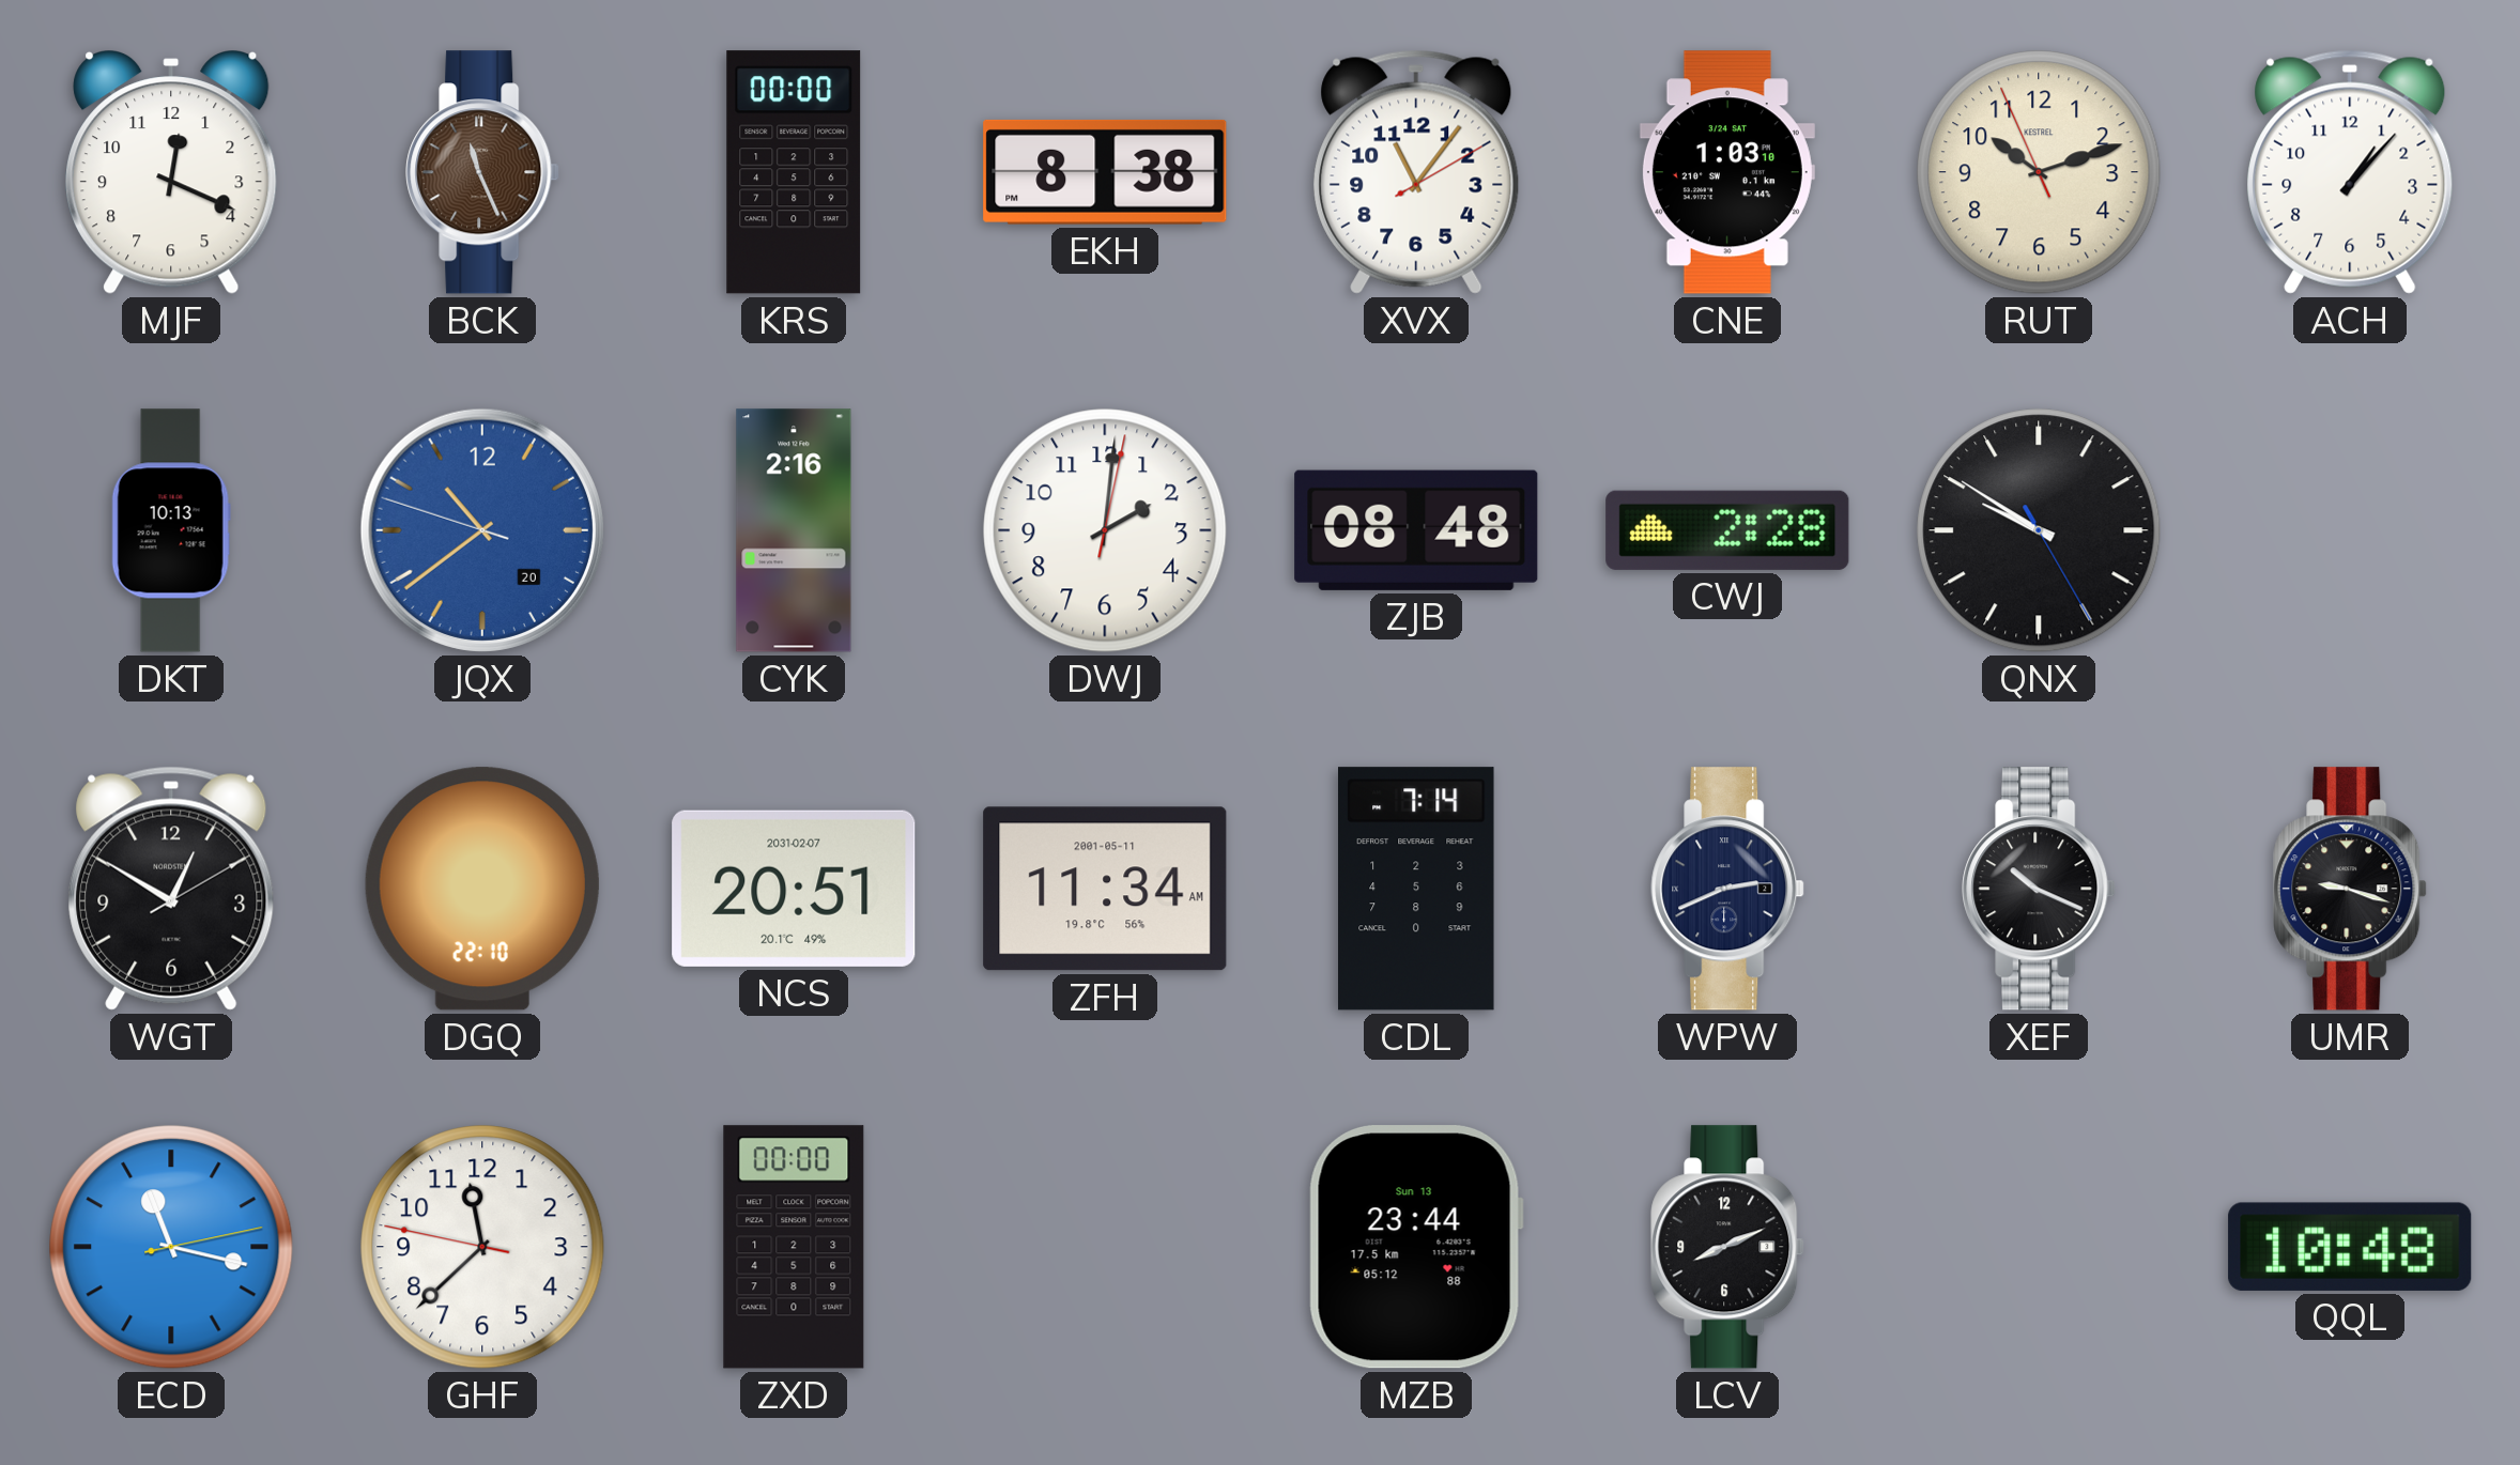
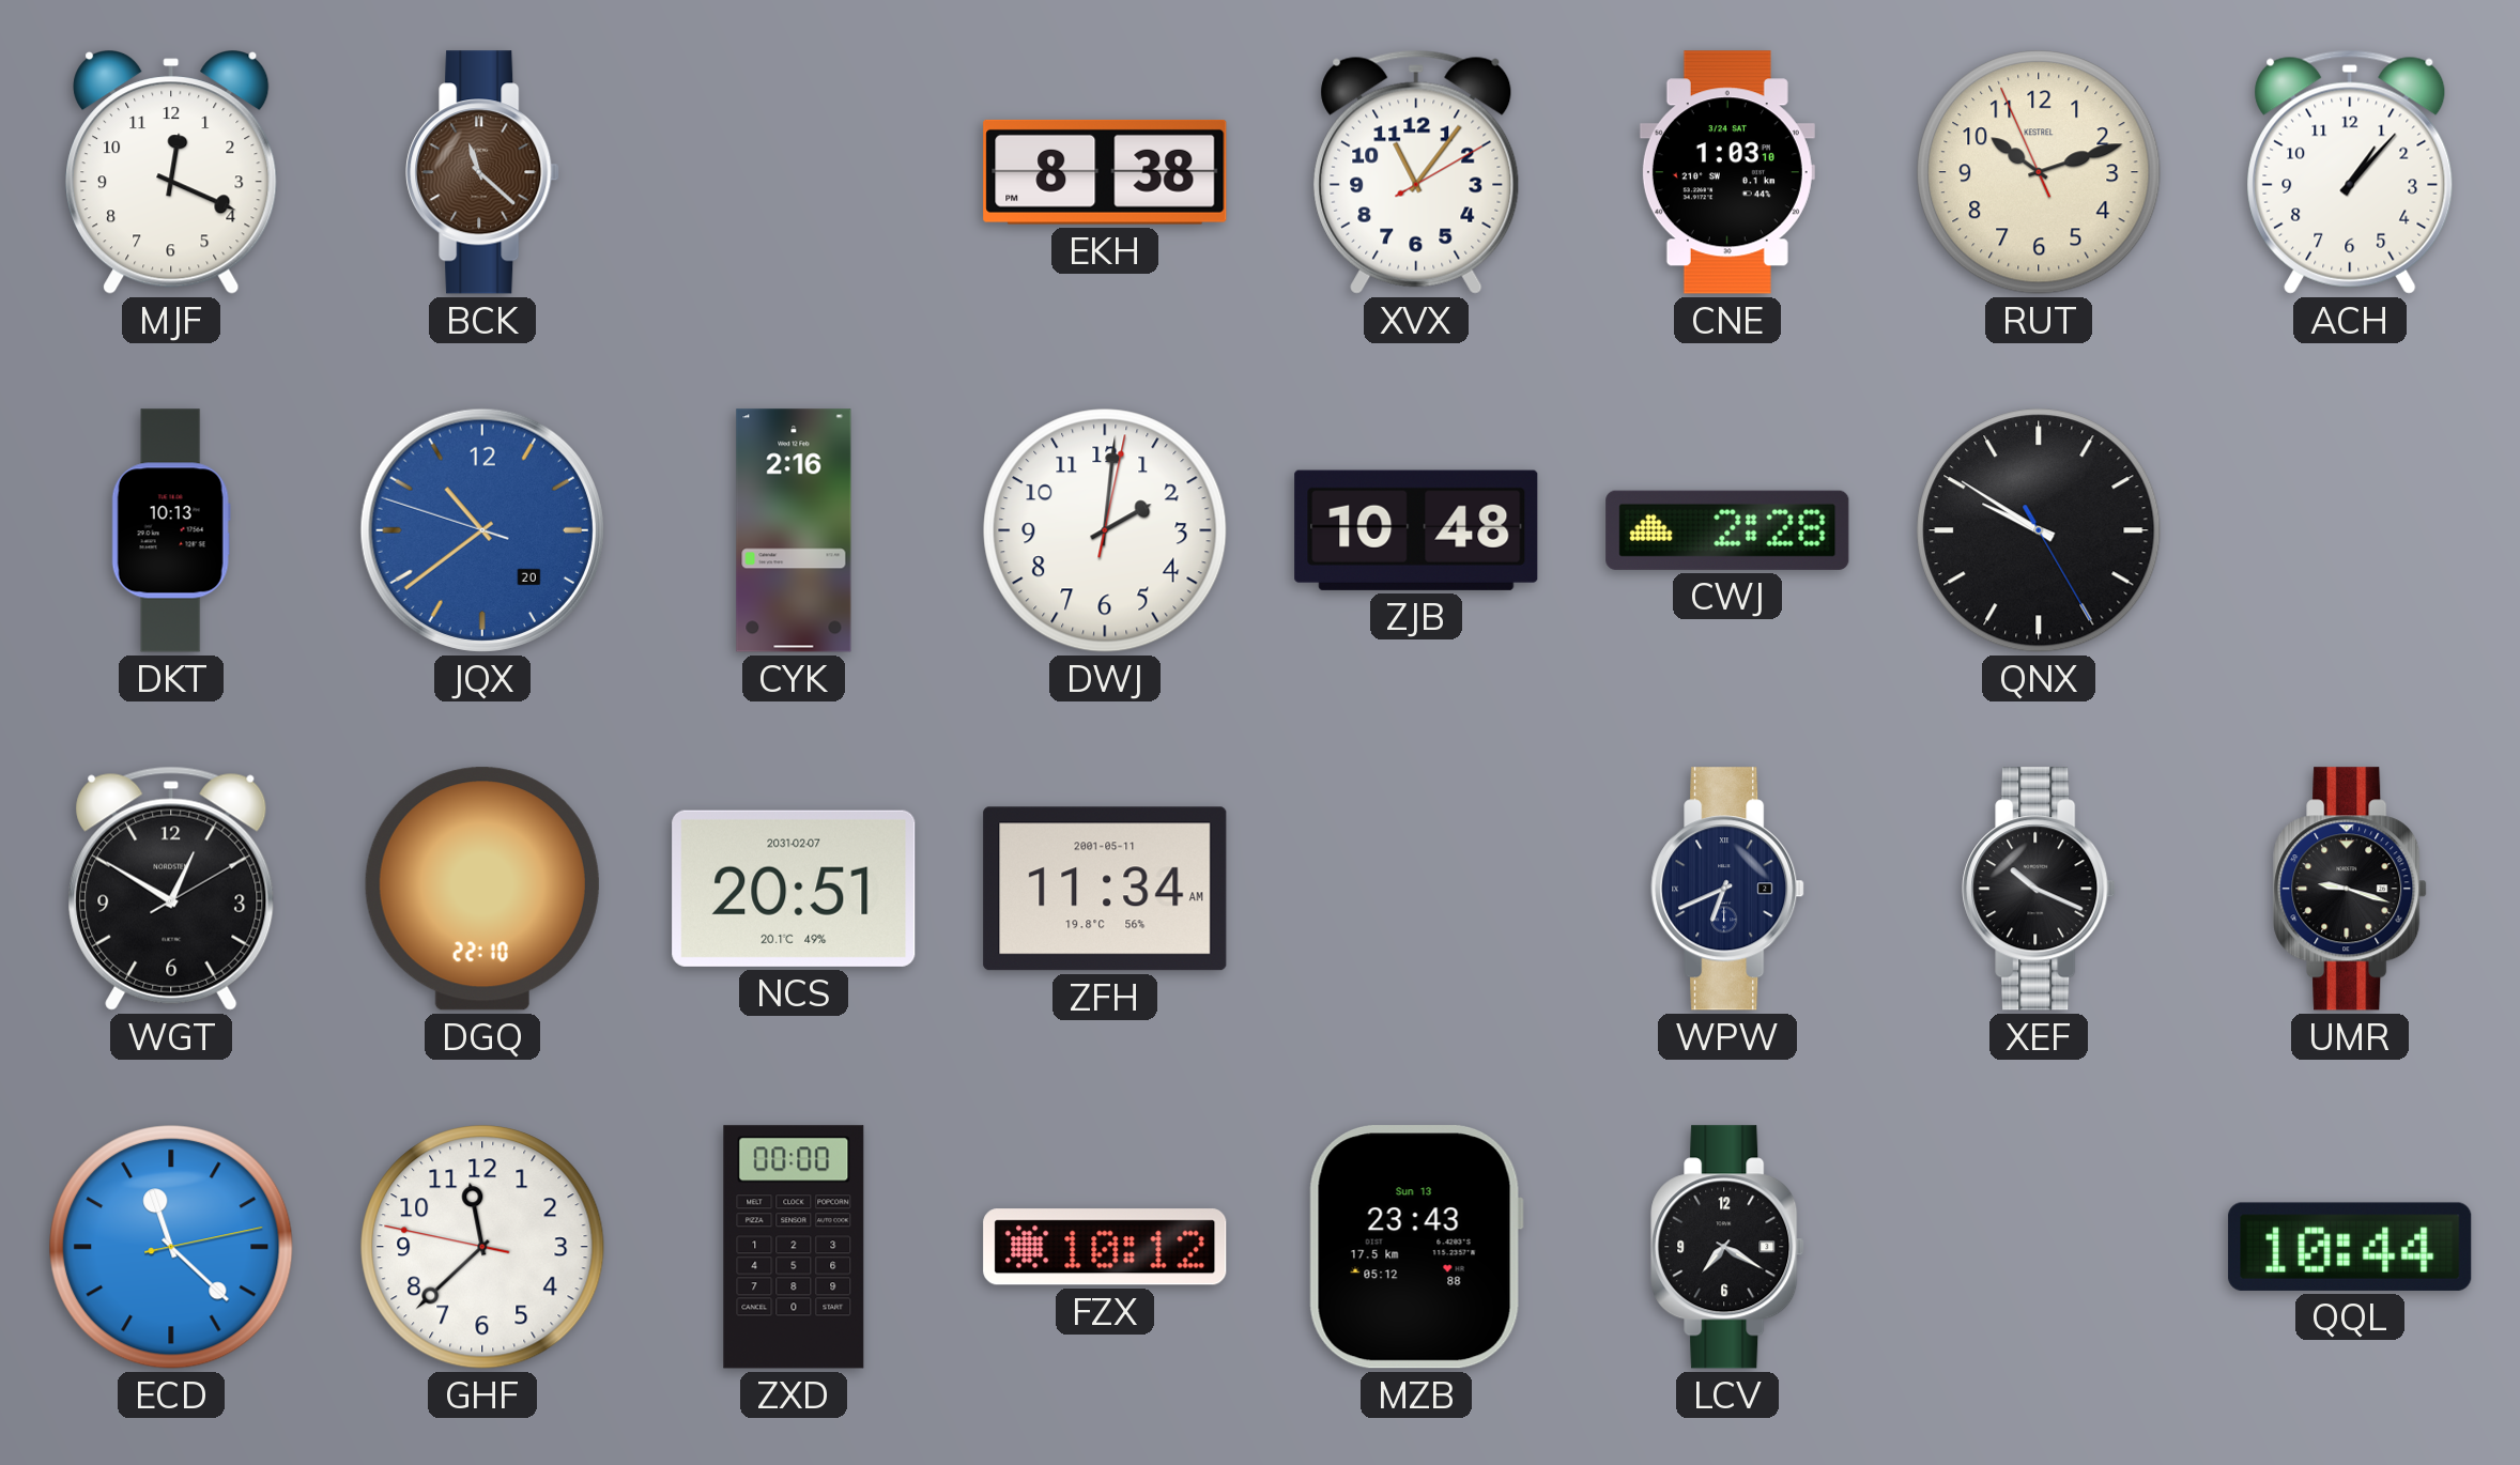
BCK: 11:26 -> 11:22
KRS: 00:00 -> none
ZJB: 08:48 -> 10:48
CDL: 7:14 -> none
WPW: 2:41 -> 6:41
ECD: 11:17 -> 11:22
FZX: none -> 10:12
MZB: 23:44 -> 23:43
LCV: 8:11 -> 7:20
QQL: 10:48 -> 10:44
